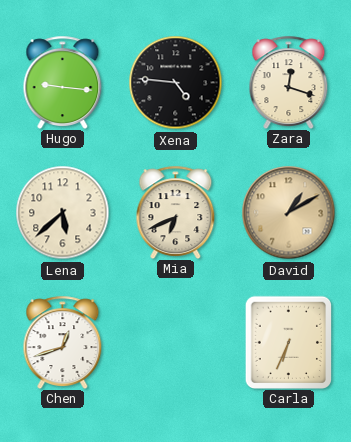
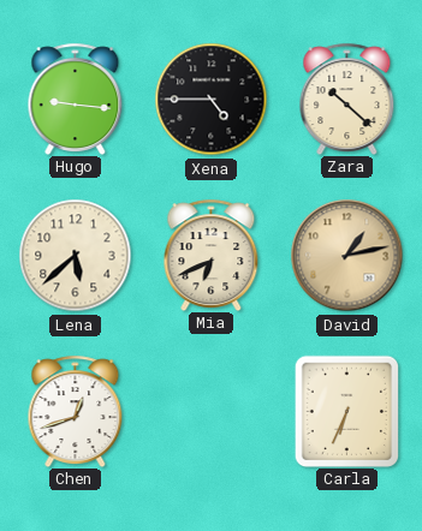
Xena: 4:46 -> 4:45
Zara: 12:18 -> 10:22
David: 1:10 -> 1:13
